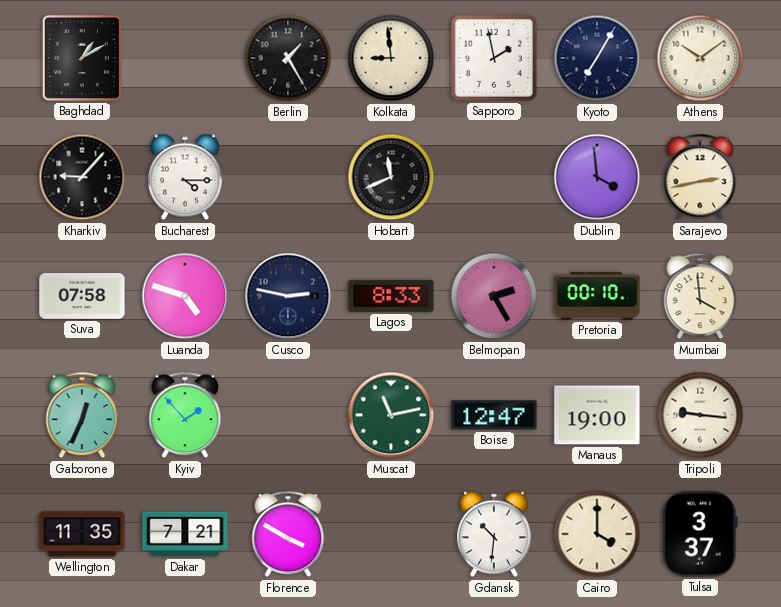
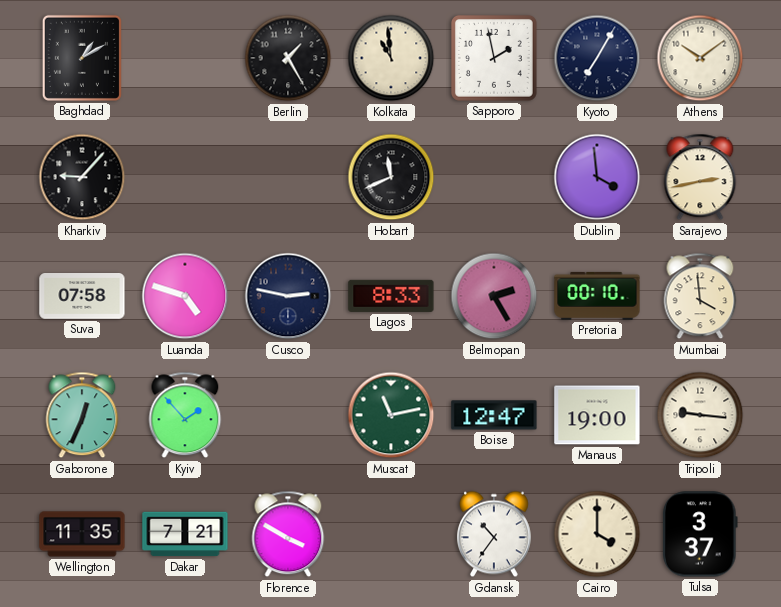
Kolkata: 8:59 -> 10:59
Bucharest: 4:15 -> none
Gdansk: 10:31 -> 10:36
